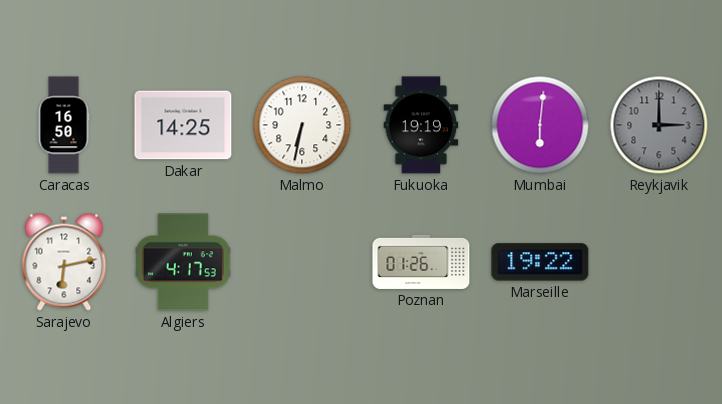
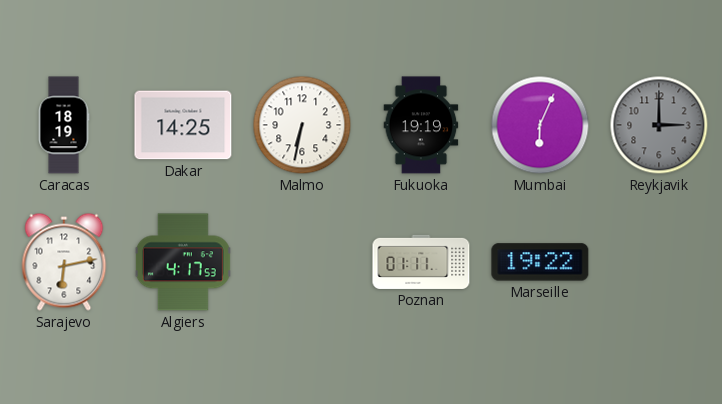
Caracas: 16:50 -> 18:19
Mumbai: 6:01 -> 6:04
Poznan: 01:26 -> 01:11
